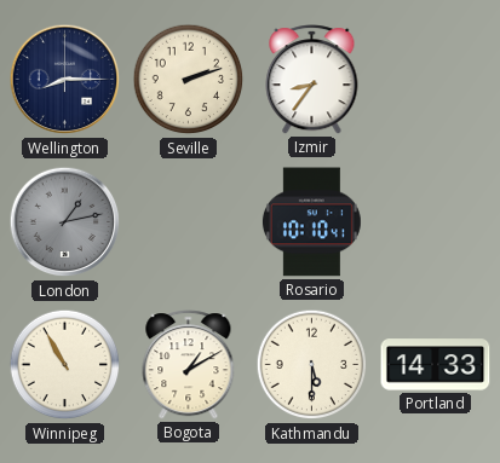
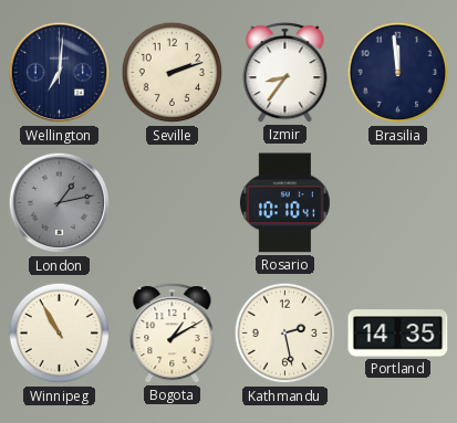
Wellington: 8:15 -> 7:01
Brasilia: none -> 11:59
Kathmandu: 5:30 -> 2:28
Portland: 14:33 -> 14:35
